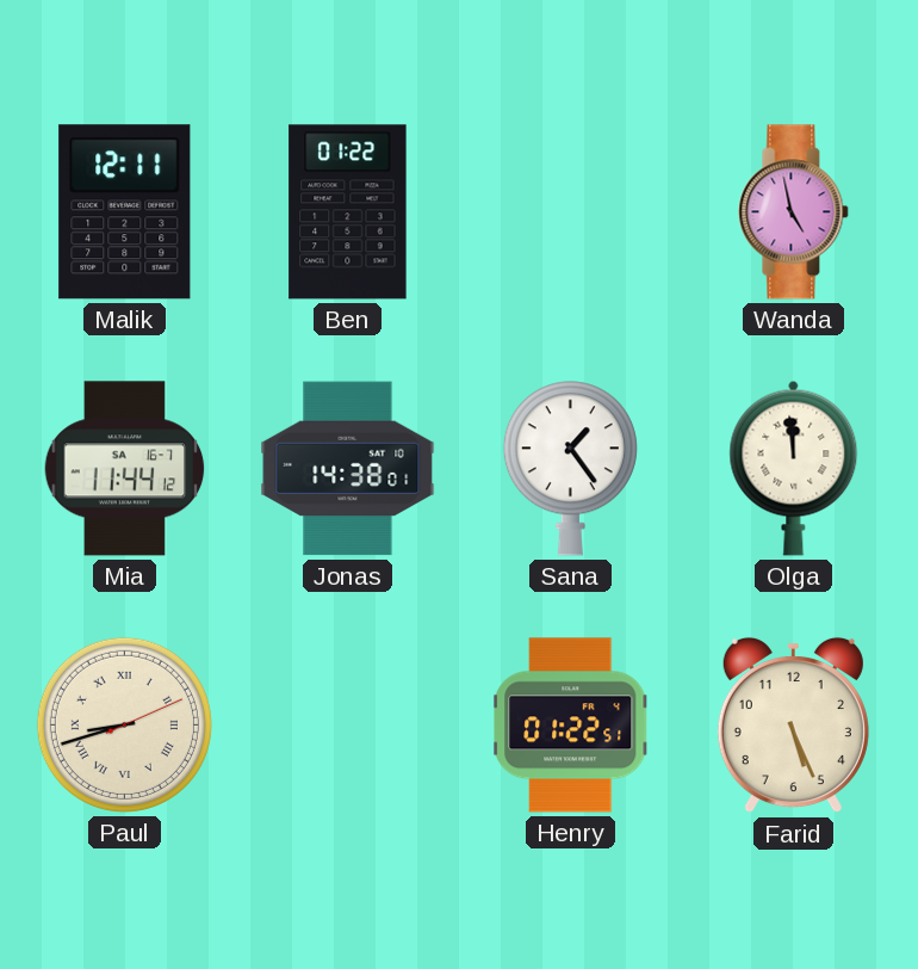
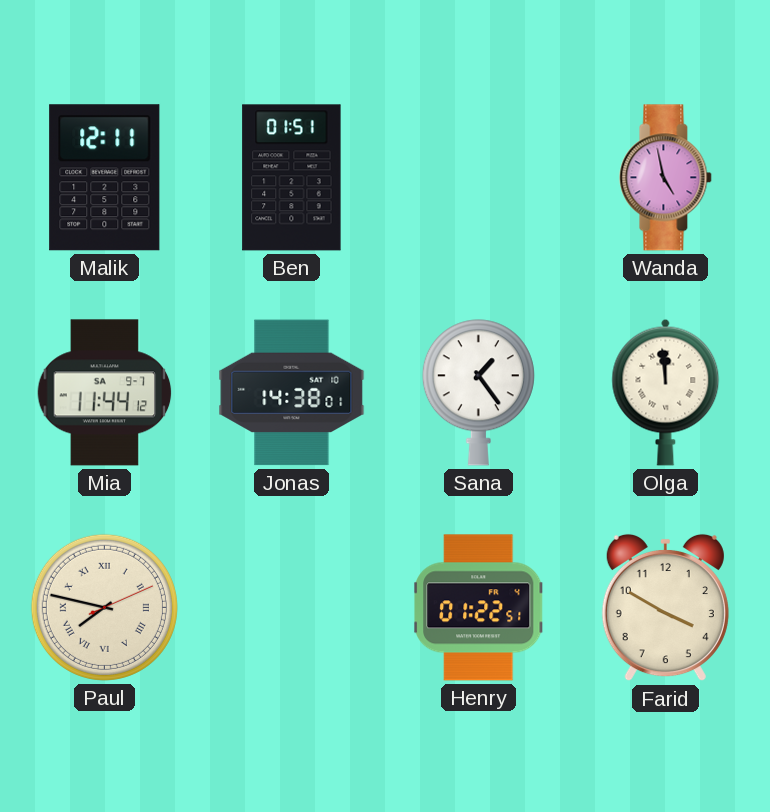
Ben: 01:22 -> 01:51
Mia date: SA 16-7 -> SA 9-7
Paul: 8:42 -> 7:47
Farid: 5:26 -> 3:50
